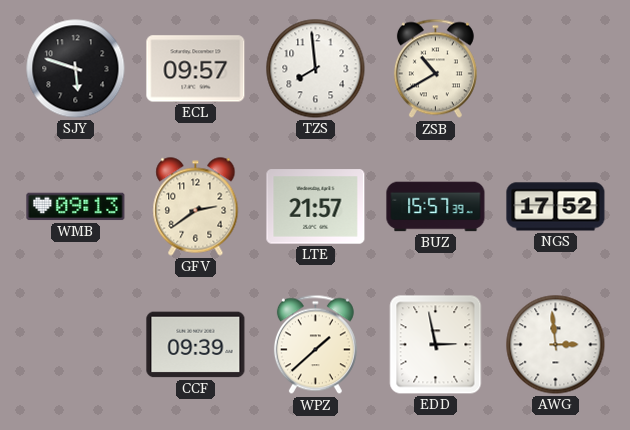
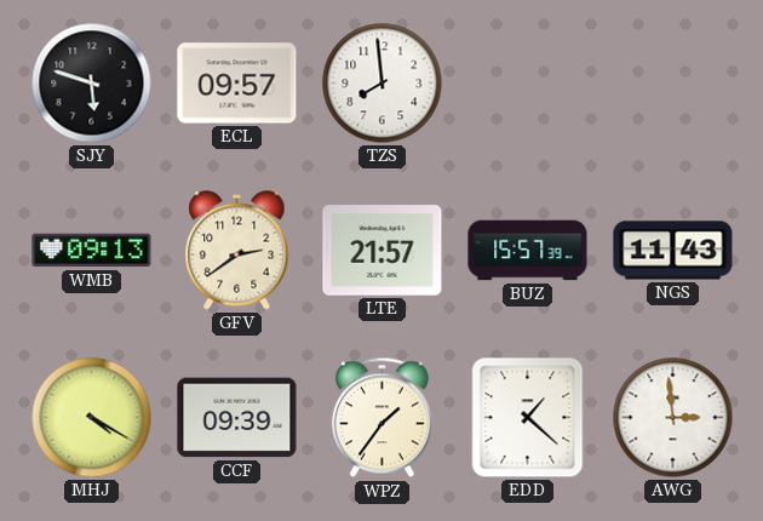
ZSB: 10:40 -> none
NGS: 17:52 -> 11:43
MHJ: none -> 4:20
WPZ: 1:38 -> 1:36
EDD: 2:58 -> 1:22
